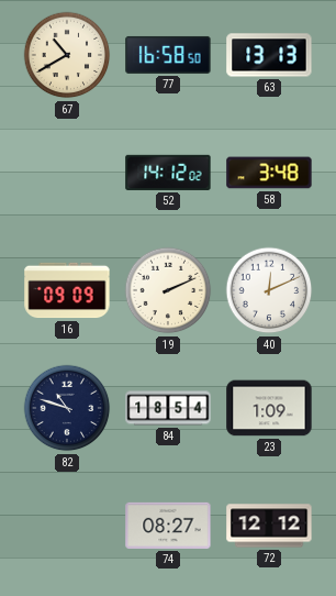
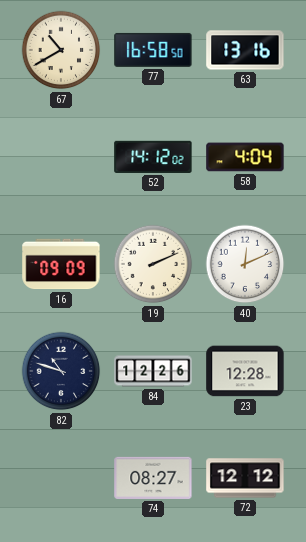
63: 13:13 -> 13:16
58: 3:48 -> 4:04
84: 18:54 -> 12:26
23: 1:09 -> 12:28
